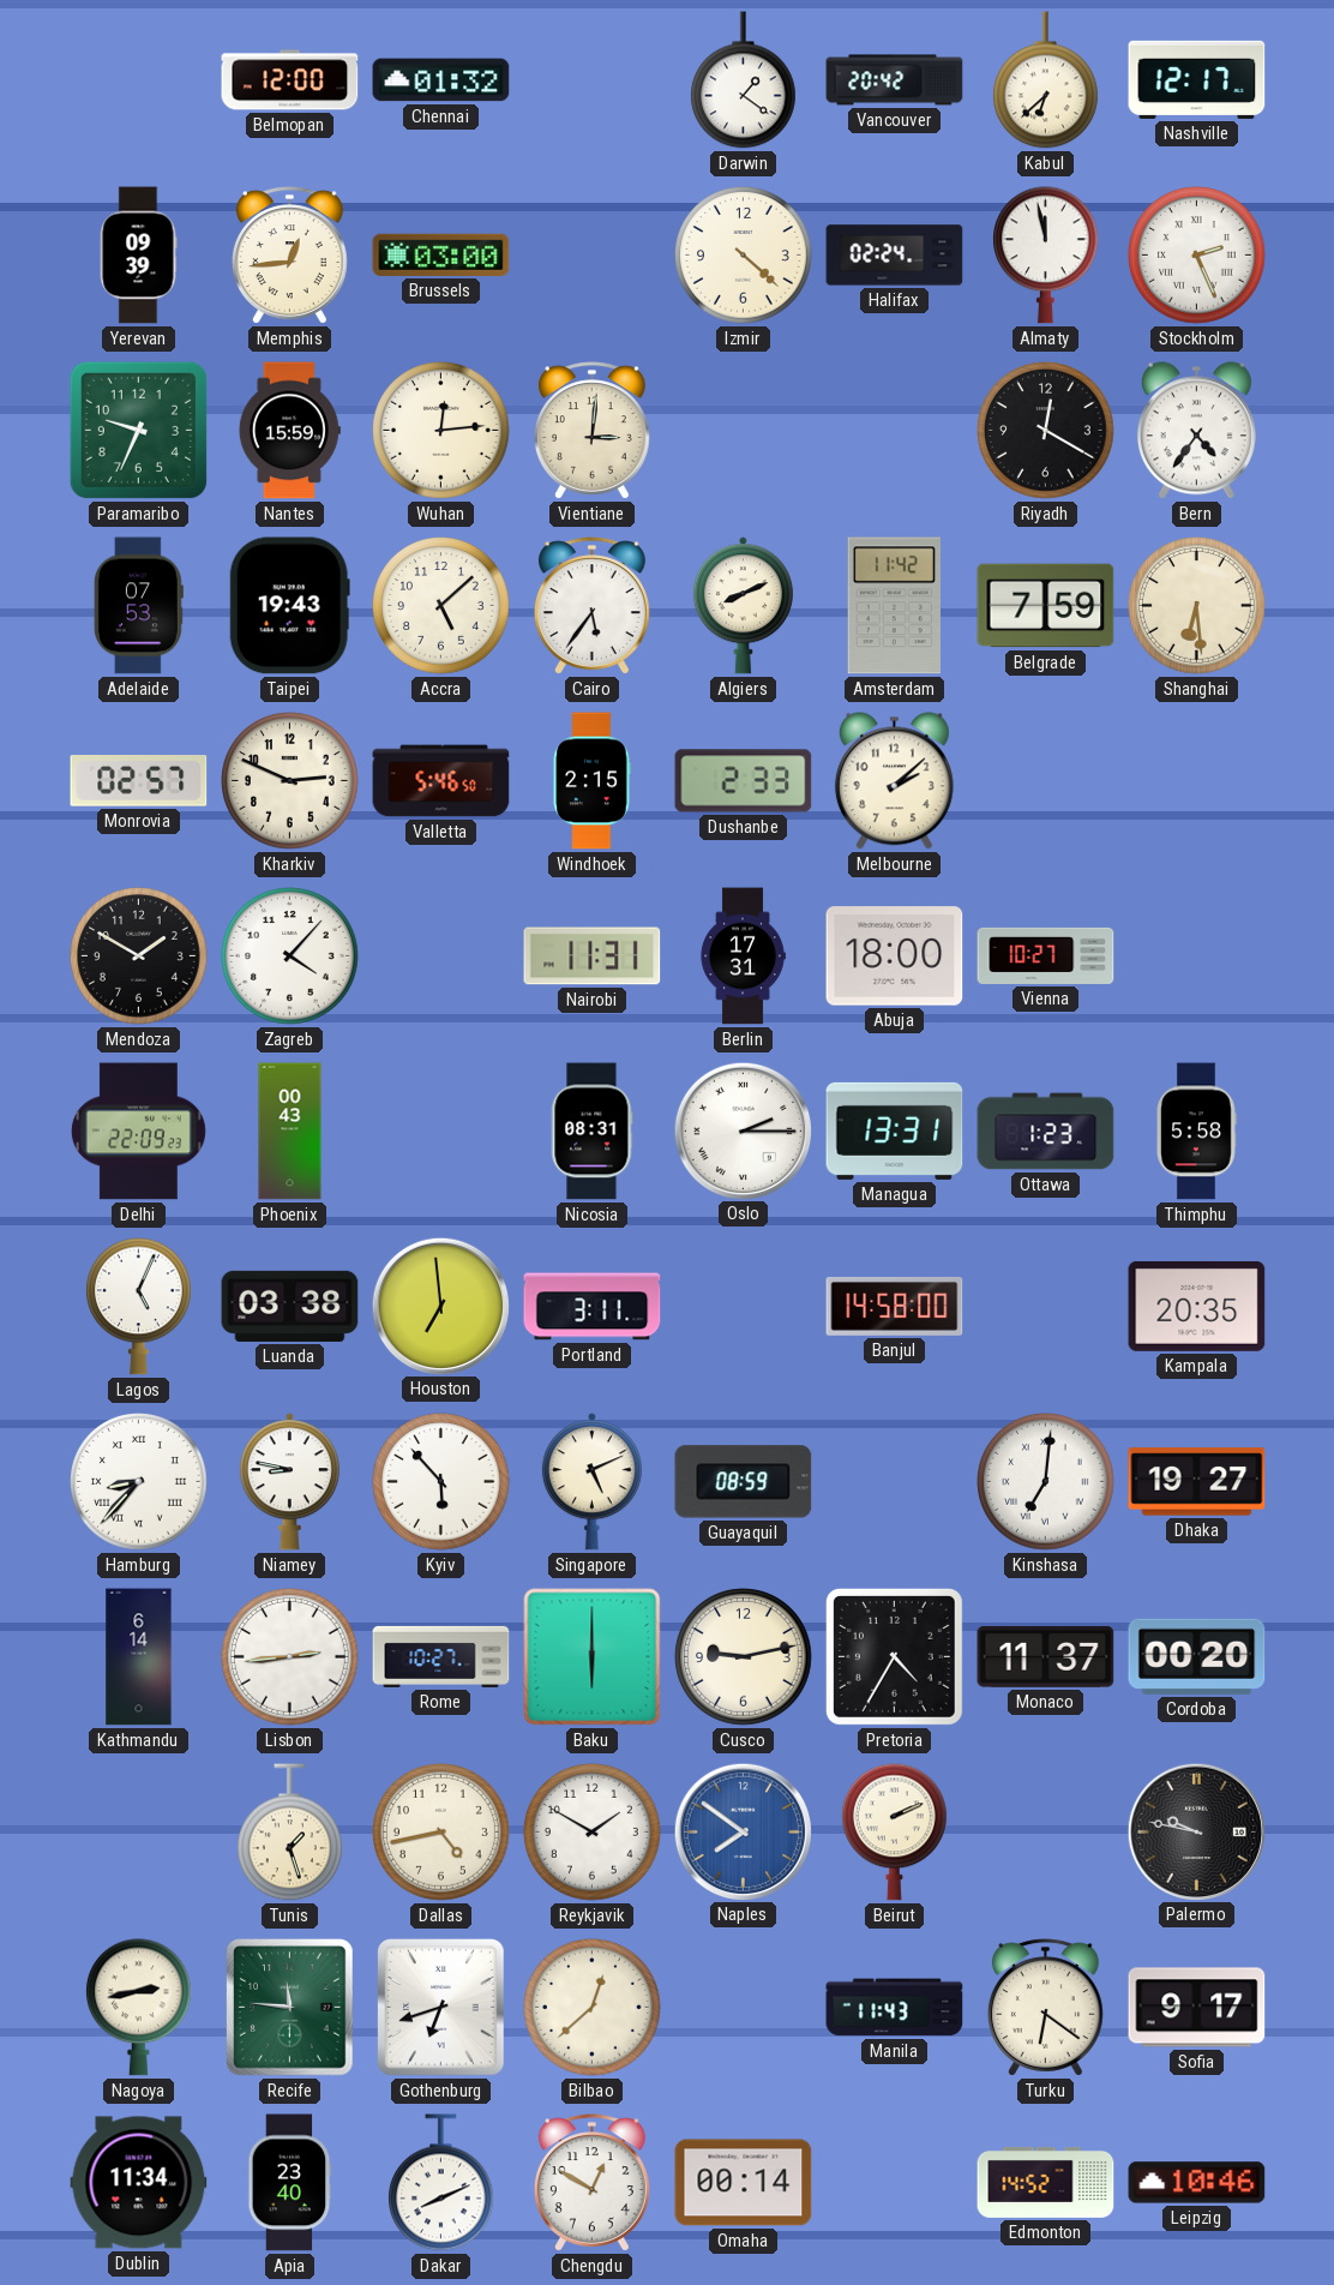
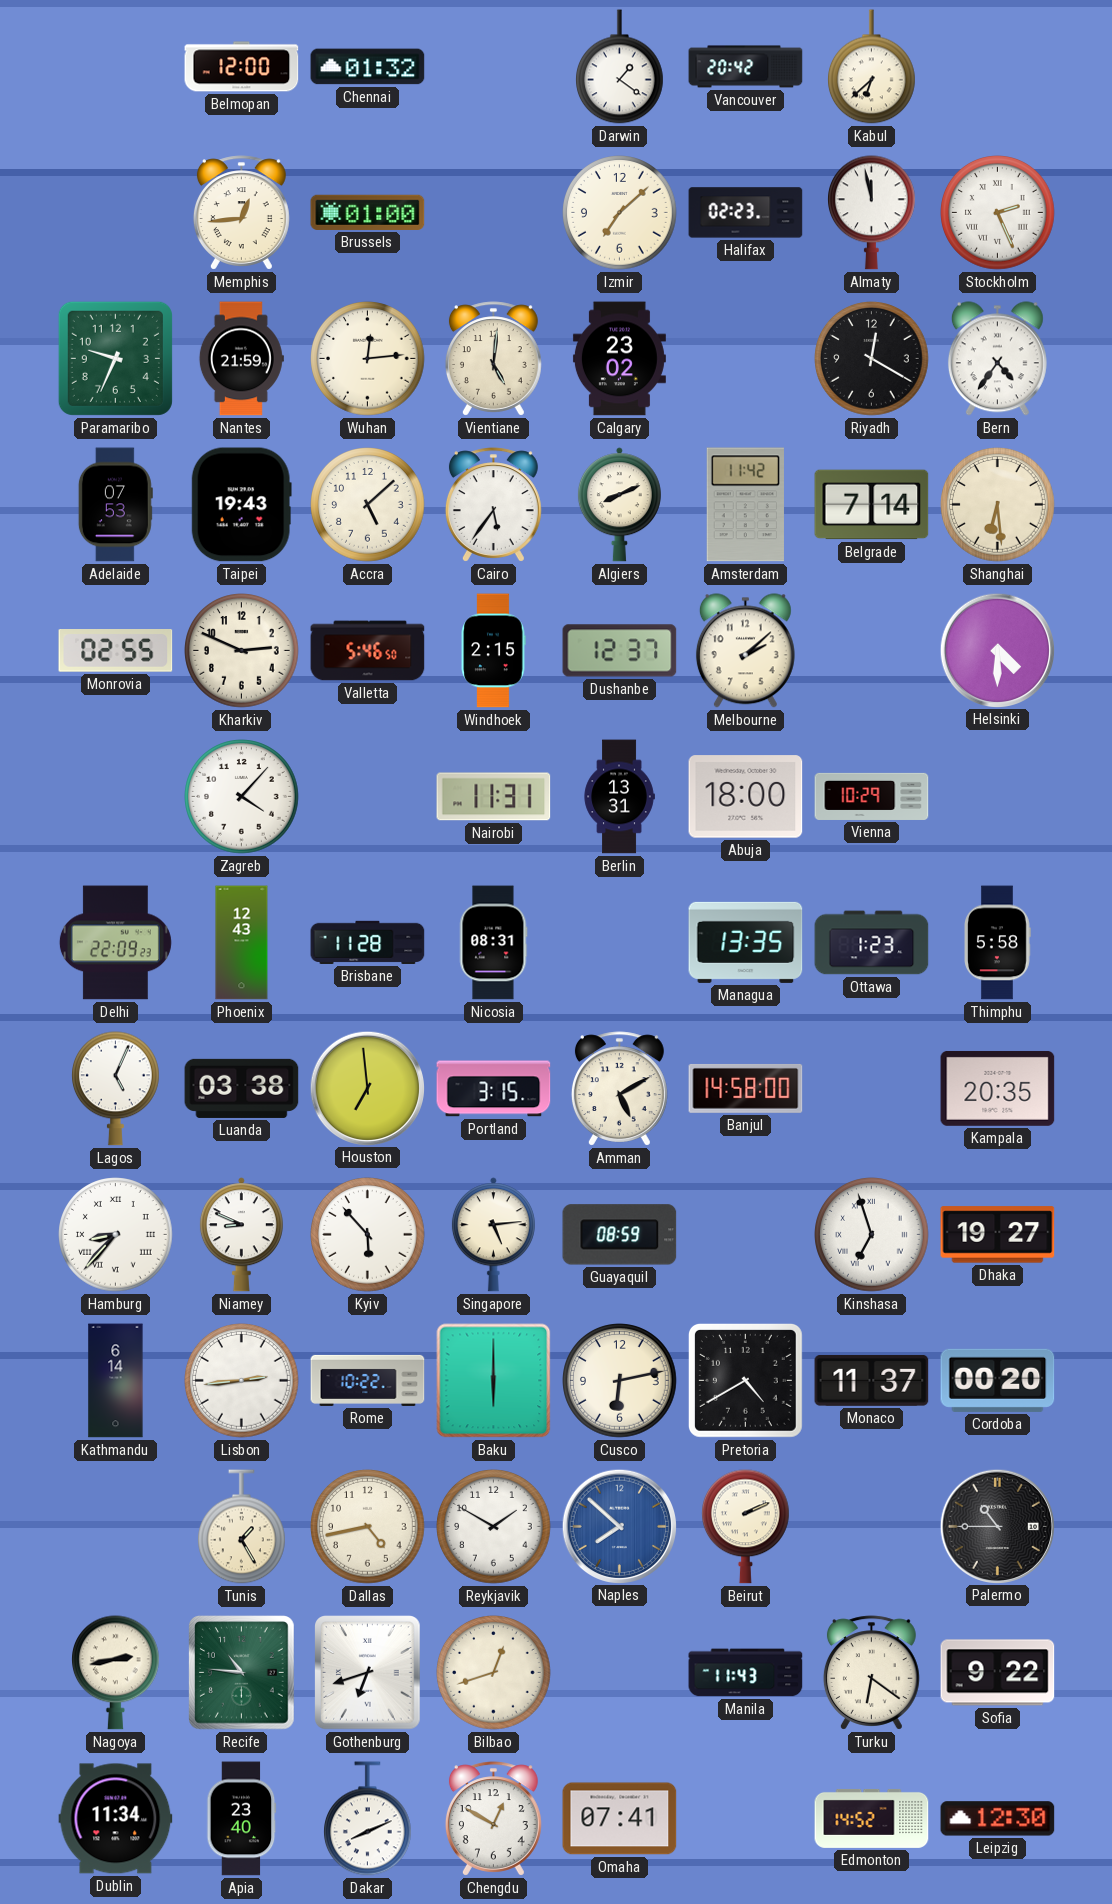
Nashville: 12:17 -> none
Yerevan: 09:39 -> none
Brussels: 03:00 -> 01:00
Izmir: 4:22 -> 7:08
Halifax: 02:24 -> 02:23
Nantes: 15:59 -> 21:59
Vientiane: 3:01 -> 5:01
Calgary: none -> 23:02
Belgrade: 7:59 -> 7:14
Monrovia: 02:57 -> 02:55
Dushanbe: 2:33 -> 12:37
Helsinki: none -> 4:30
Mendoza: 1:50 -> none
Berlin: 17:31 -> 13:31
Vienna: 10:27 -> 10:29
Phoenix: 00:43 -> 12:43
Brisbane: none -> 11:28
Oslo: 2:15 -> none
Managua: 13:31 -> 13:35
Portland: 3:11 -> 3:15
Amman: none -> 5:10
Niamey: 8:47 -> 8:49
Singapore: 5:11 -> 5:14
Kinshasa: 7:01 -> 6:57
Rome: 10:27 -> 10:22
Cusco: 9:13 -> 6:13
Pretoria: 4:35 -> 4:40
Tunis: 1:27 -> 1:25
Naples: 7:51 -> 7:52
Palermo: 9:47 -> 10:45
Recife: 11:46 -> 10:46
Bilbao: 12:38 -> 12:42
Sofia: 9:17 -> 9:22
Omaha: 00:14 -> 07:41
Leipzig: 10:46 -> 12:30
